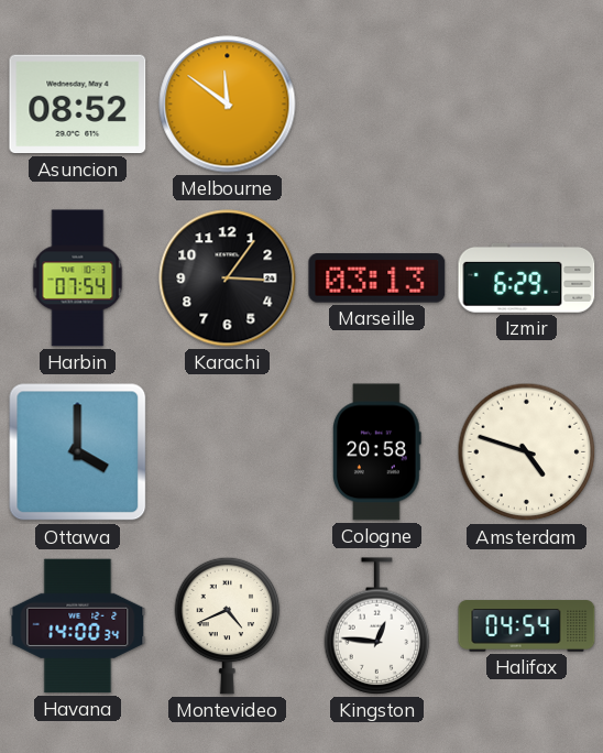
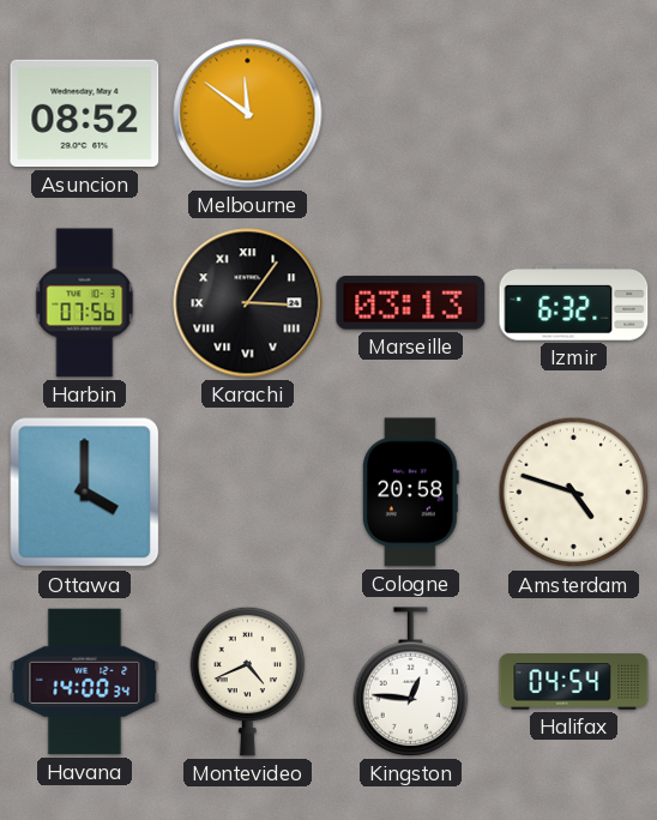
Harbin: 07:54 -> 07:56
Karachi numerals: Arabic -> Roman
Izmir: 6:29 -> 6:32
